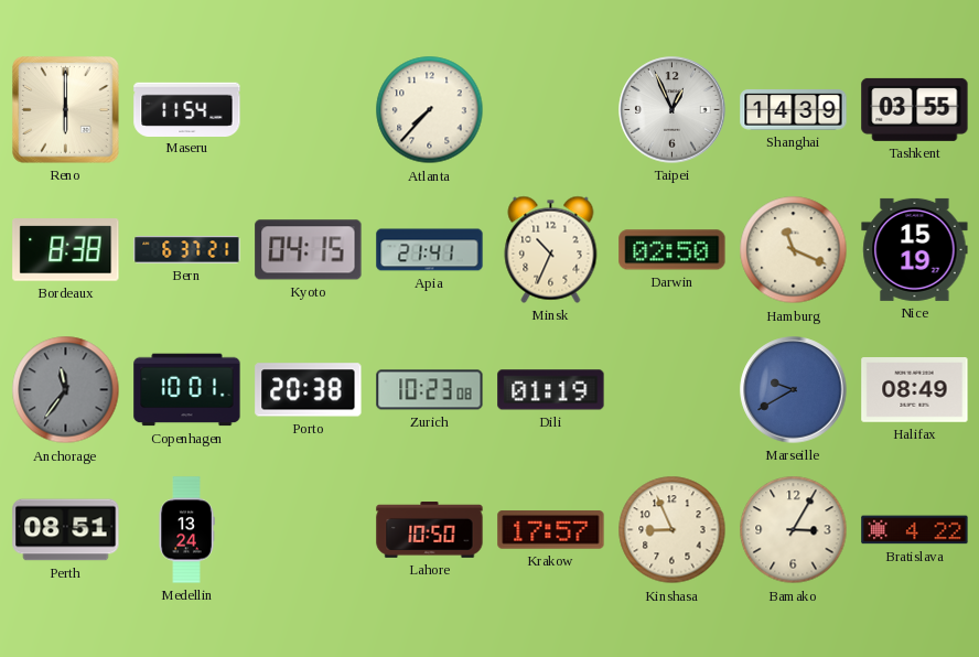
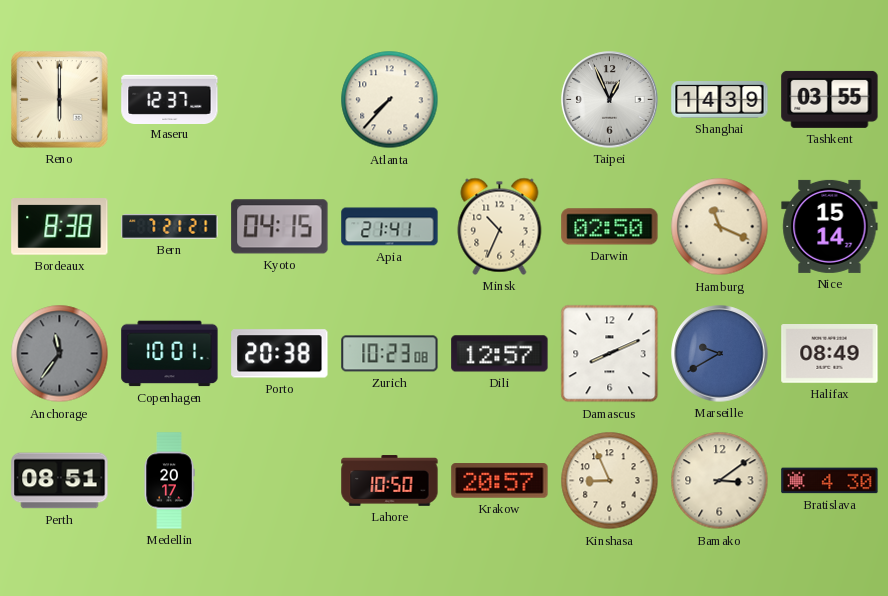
Maseru: 11:54 -> 12:37
Bern: 6:37 -> 7:21
Nice: 15:19 -> 15:14
Dili: 01:19 -> 12:57
Damascus: none -> 8:11
Medellin: 13:24 -> 20:17
Krakow: 17:57 -> 20:57
Bamako: 3:05 -> 3:09
Bratislava: 4:22 -> 4:30
